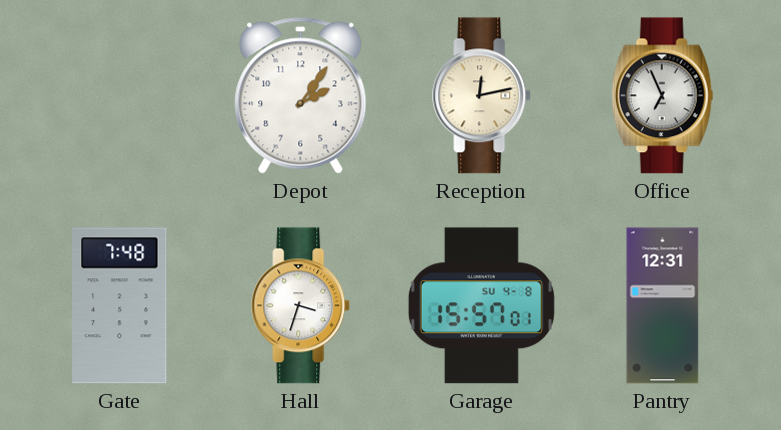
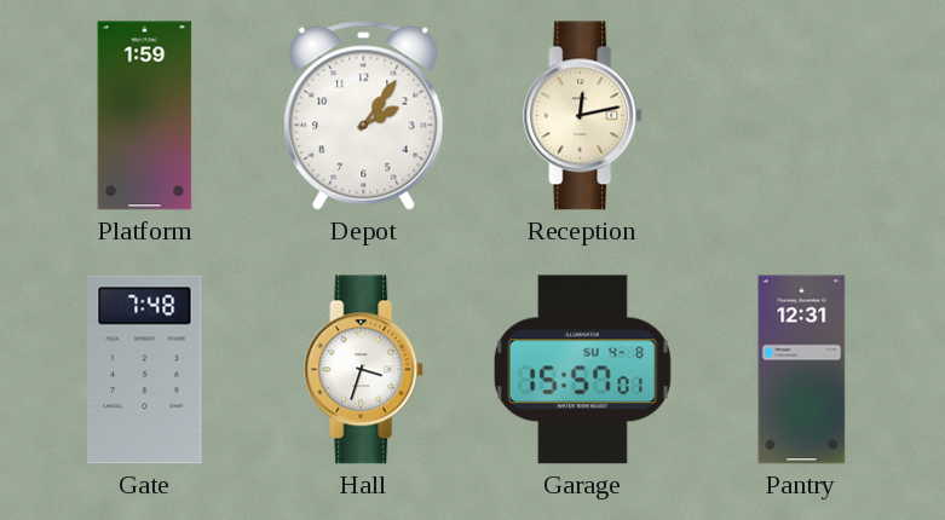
Platform: none -> 1:59
Office: 6:56 -> none
